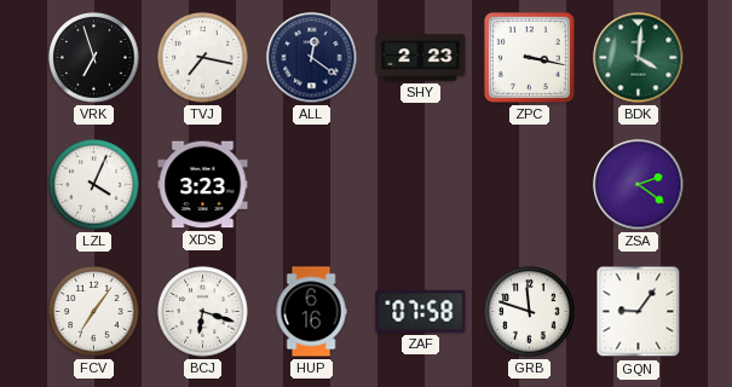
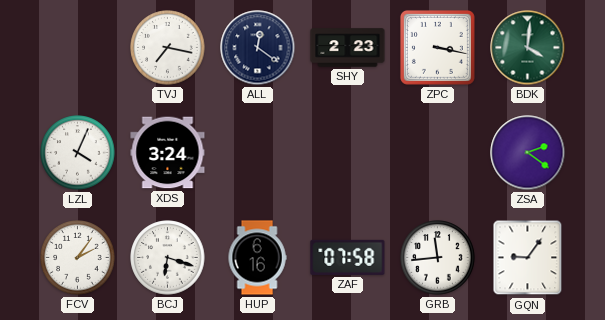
VRK: 6:57 -> none
XDS: 3:23 -> 3:24
FCV: 7:06 -> 2:06
GRB: 11:48 -> 11:44
